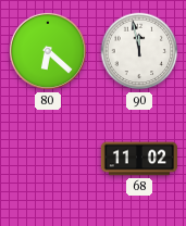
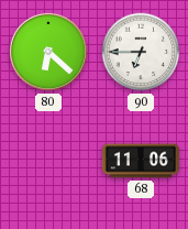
90: 11:58 -> 6:45
68: 11:02 -> 11:06
